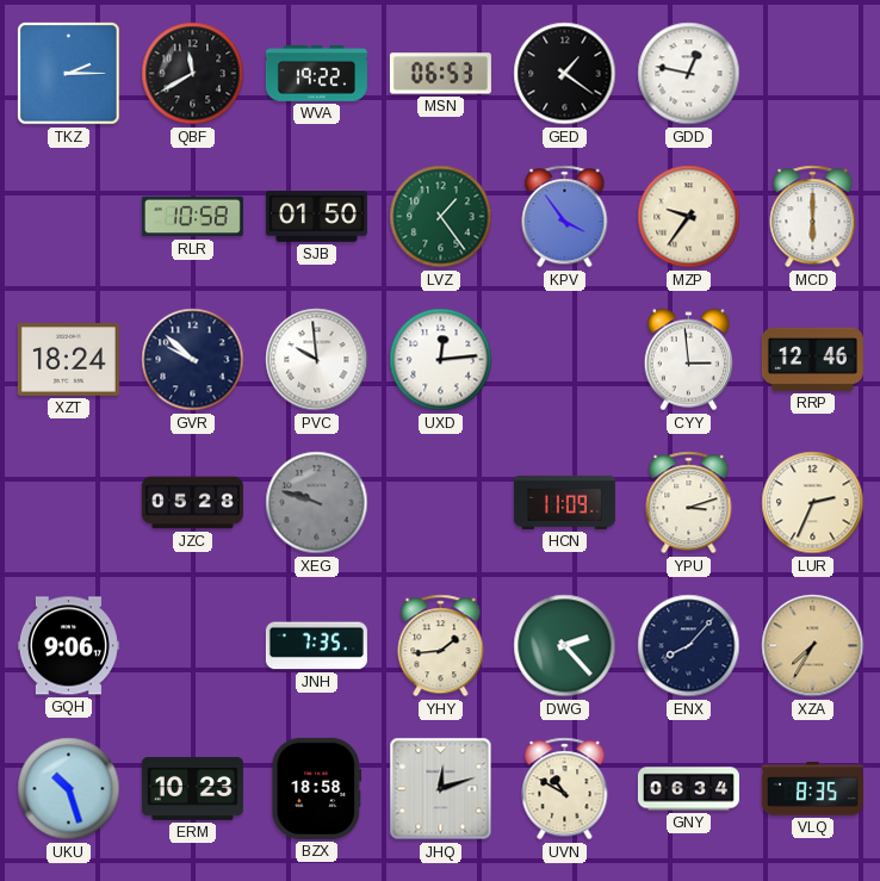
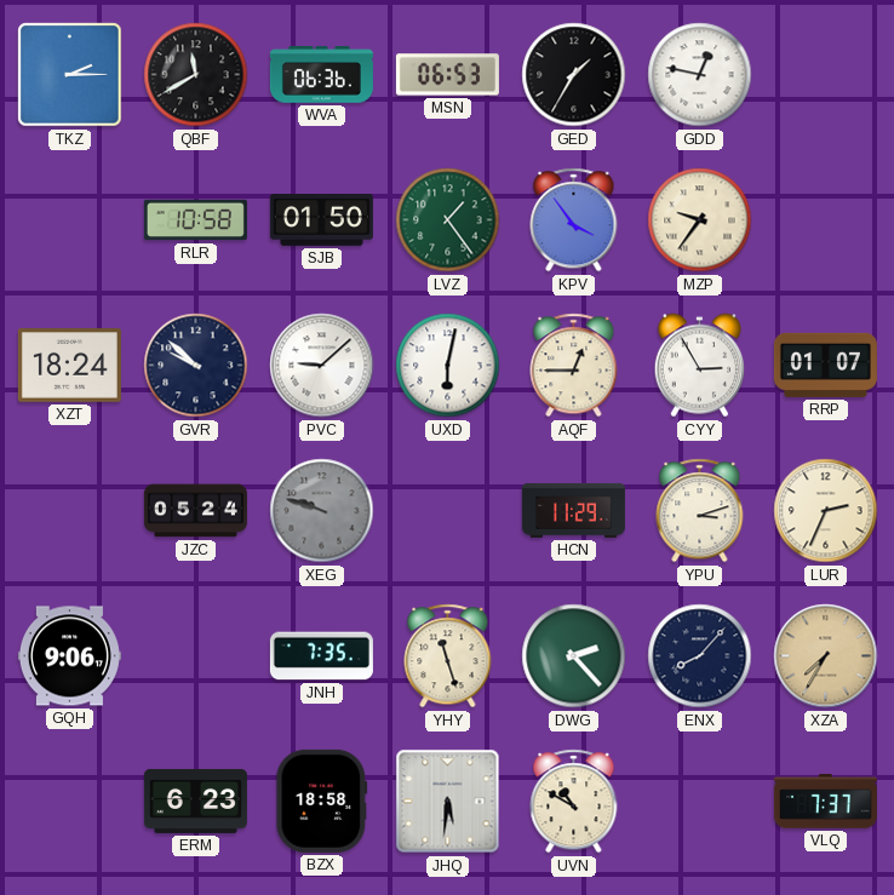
WVA: 19:22 -> 06:36
GED: 1:21 -> 1:35
MCD: 6:00 -> none
PVC: 9:59 -> 9:08
UXD: 12:14 -> 6:02
AQF: none -> 12:45
CYY: 2:59 -> 2:55
RRP: 12:46 -> 01:07
JZC: 05:28 -> 05:24
HCN: 11:09 -> 11:29
YHY: 1:44 -> 11:27
UKU: 10:27 -> none
ERM: 10:23 -> 6:23
JHQ: 12:12 -> 5:31
GNY: 06:34 -> none
VLQ: 8:35 -> 7:37
